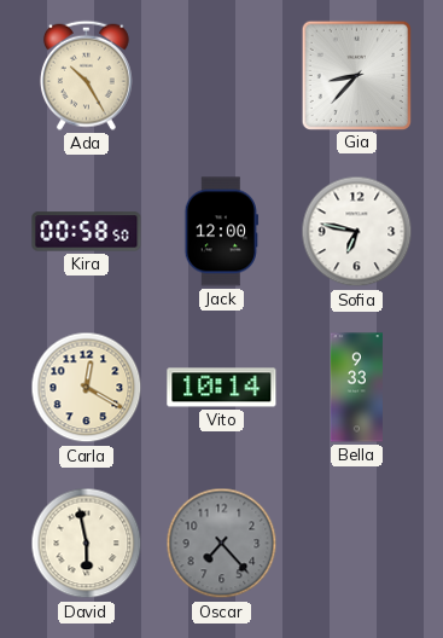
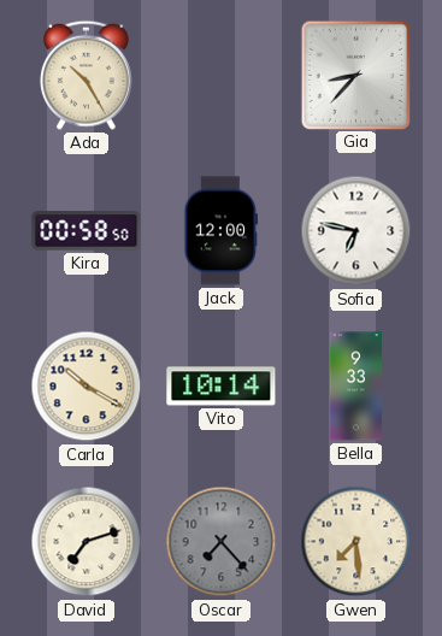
Carla: 12:20 -> 10:20
David: 5:58 -> 7:12
Gwen: none -> 7:29
